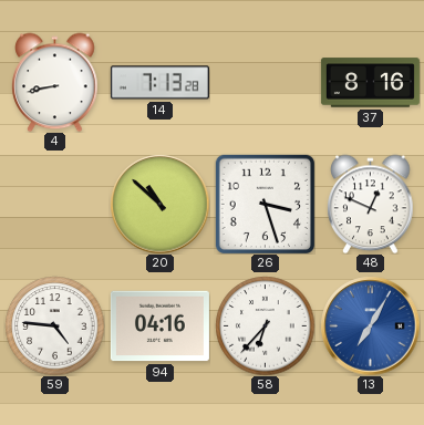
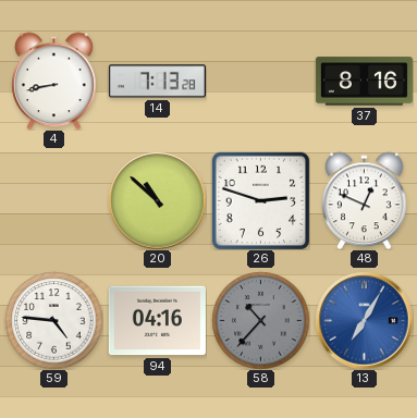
26: 3:27 -> 2:48
58: 6:37 -> 10:37
58 dial: white -> grey
